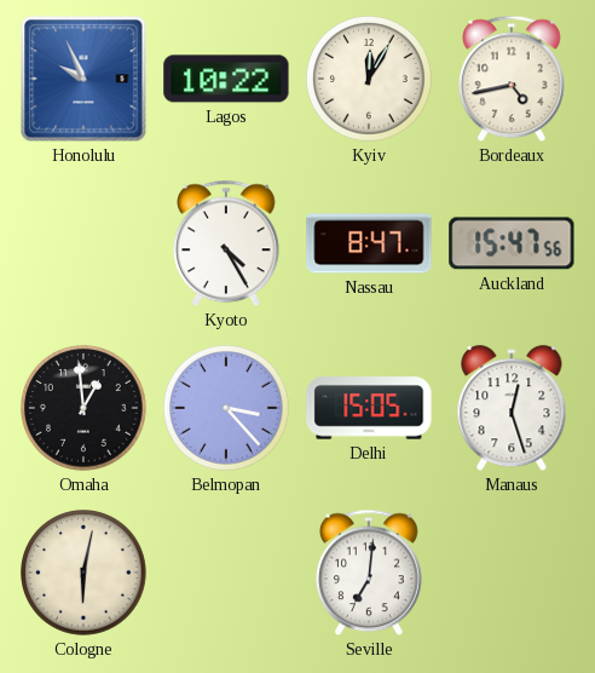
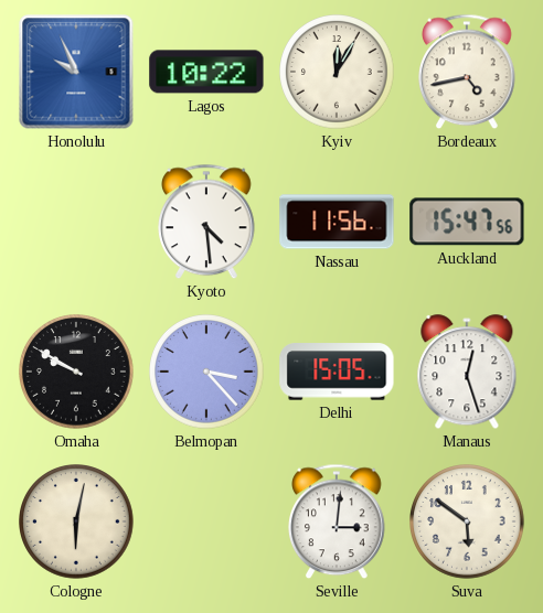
Kyoto: 4:25 -> 4:29
Nassau: 8:47 -> 11:56
Omaha: 12:59 -> 9:50
Seville: 7:01 -> 3:01
Suva: none -> 5:51
